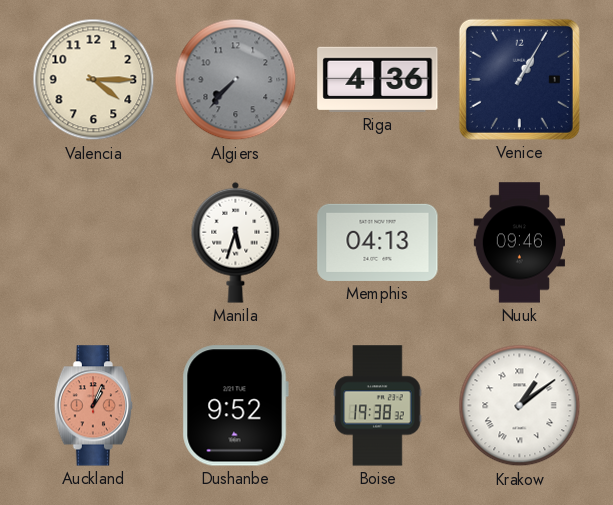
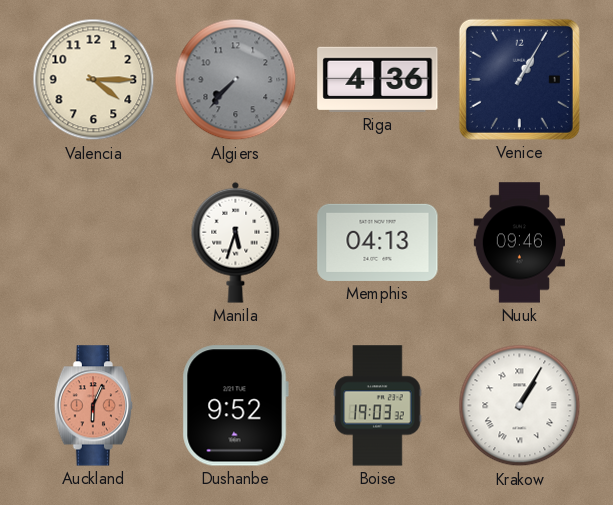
Auckland: 1:04 -> 6:04
Boise: 19:38 -> 19:03
Krakow: 1:09 -> 1:05
